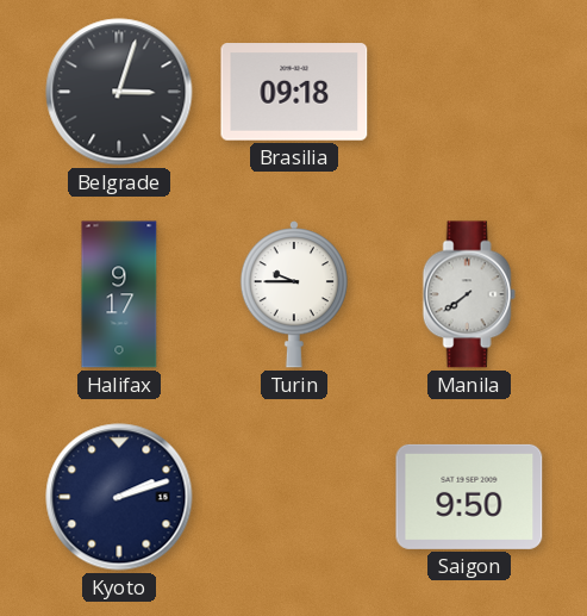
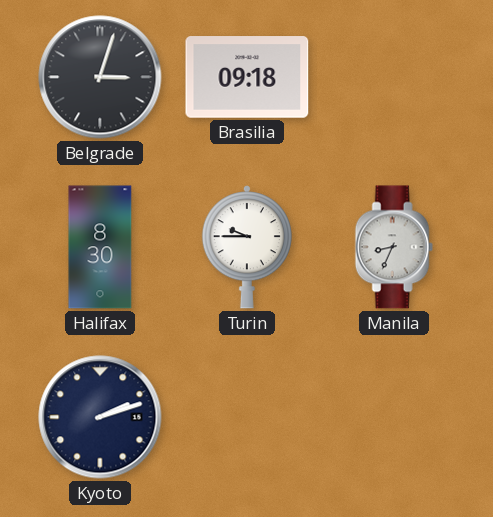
Halifax: 9:17 -> 8:30
Manila: 7:39 -> 8:34
Saigon: 9:50 -> none
